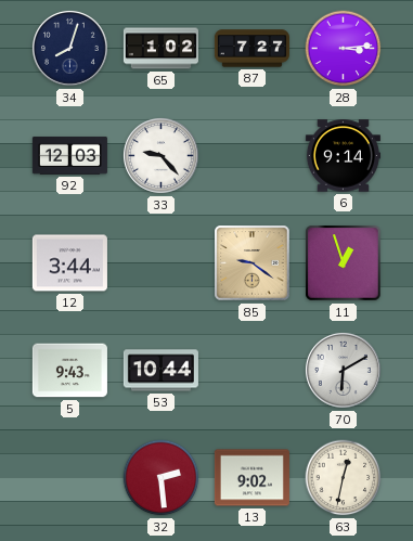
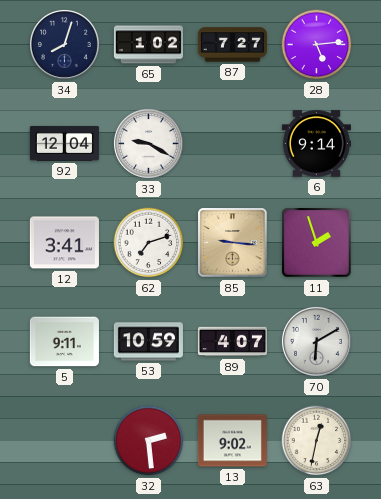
28: 3:14 -> 5:14
92: 12:03 -> 12:04
33: 9:23 -> 9:20
12: 3:44 -> 3:41
62: none -> 7:12
85: 9:21 -> 9:16
11: 12:57 -> 1:57
5: 9:43 -> 9:11
53: 10:44 -> 10:59
89: none -> 4:07
